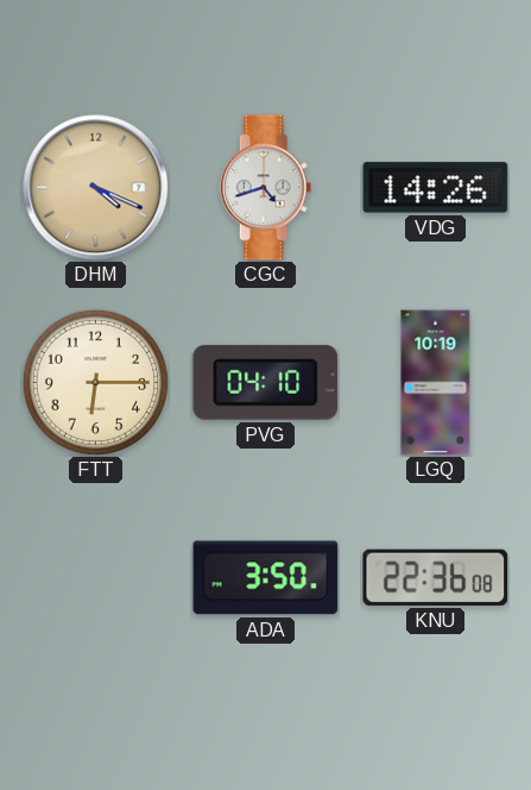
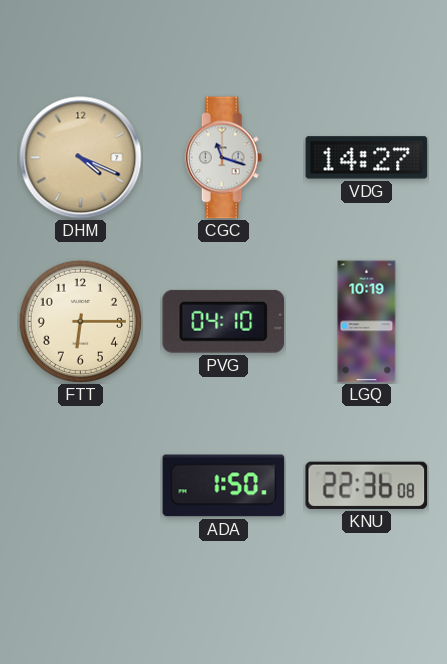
CGC: 4:42 -> 11:18
VDG: 14:26 -> 14:27
ADA: 3:50 -> 1:50
